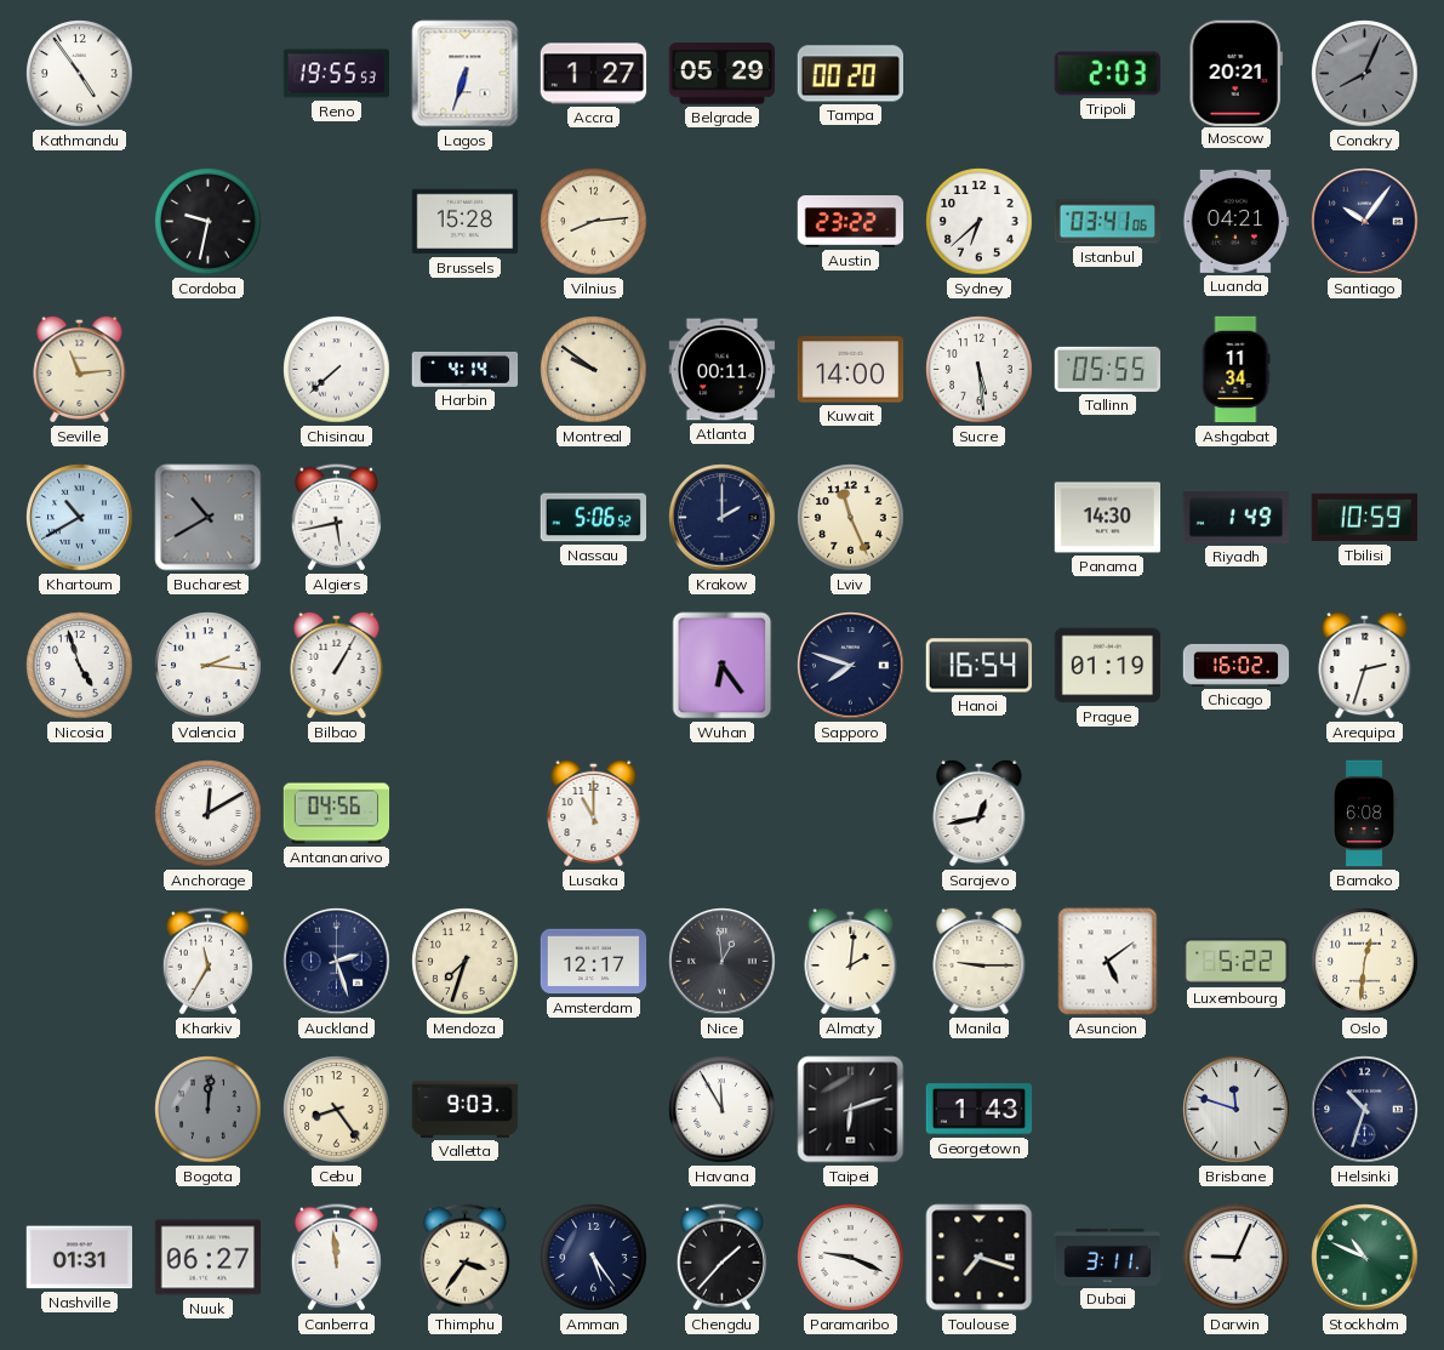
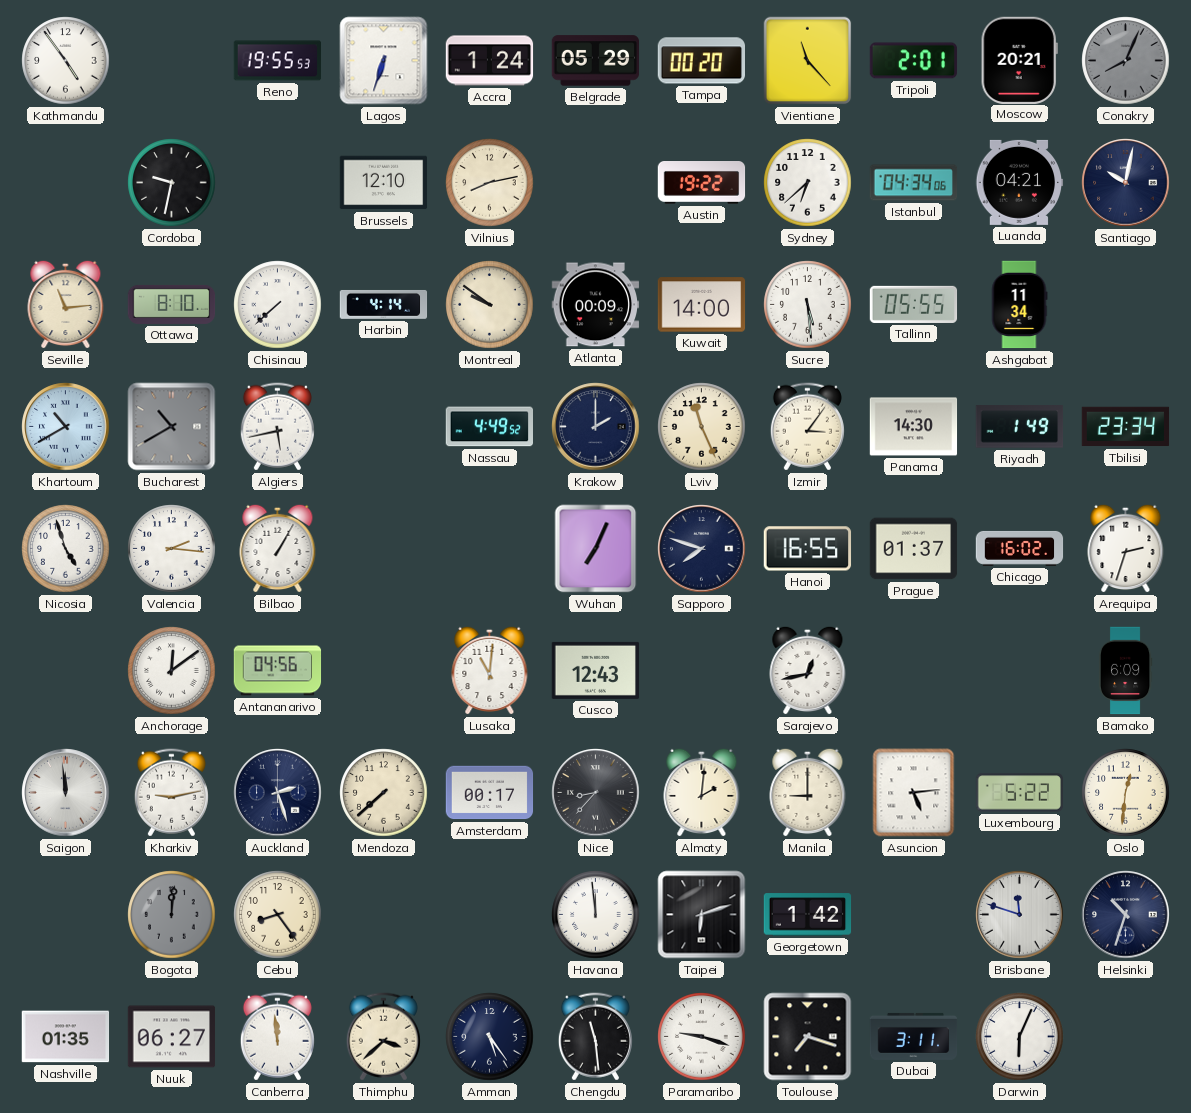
Accra: 1:27 -> 1:24
Vientiane: none -> 11:23
Tripoli: 2:03 -> 2:01
Brussels: 15:28 -> 12:10
Vilnius: 8:14 -> 8:13
Austin: 23:22 -> 19:22
Istanbul: 03:41 -> 04:34
Santiago: 10:06 -> 10:02
Ottawa: none -> 8:10
Atlanta: 00:11 -> 00:09
Nassau: 5:06 -> 4:49
Izmir: none -> 3:06
Tbilisi: 10:59 -> 23:34
Wuhan: 6:24 -> 7:04
Hanoi: 16:54 -> 16:55
Prague: 01:19 -> 01:37
Anchorage: 12:10 -> 12:09
Lusaka: 11:00 -> 11:01
Cusco: none -> 12:43
Bamako: 6:08 -> 6:09
Saigon: none -> 11:59
Kharkiv: 11:35 -> 9:13
Mendoza: 7:33 -> 7:38
Amsterdam: 12:17 -> 00:17
Nice: 12:59 -> 8:37
Manila: 9:15 -> 9:00
Asuncion: 5:09 -> 5:14
Valletta: 9:03 -> none
Havana: 11:55 -> 11:59
Georgetown: 1:43 -> 1:42
Nashville: 01:31 -> 01:35
Thimphu: 3:36 -> 3:38
Chengdu: 1:37 -> 11:29
Paramaribo: 9:19 -> 9:18
Darwin: 9:04 -> 6:04
Stockholm: 10:49 -> none
